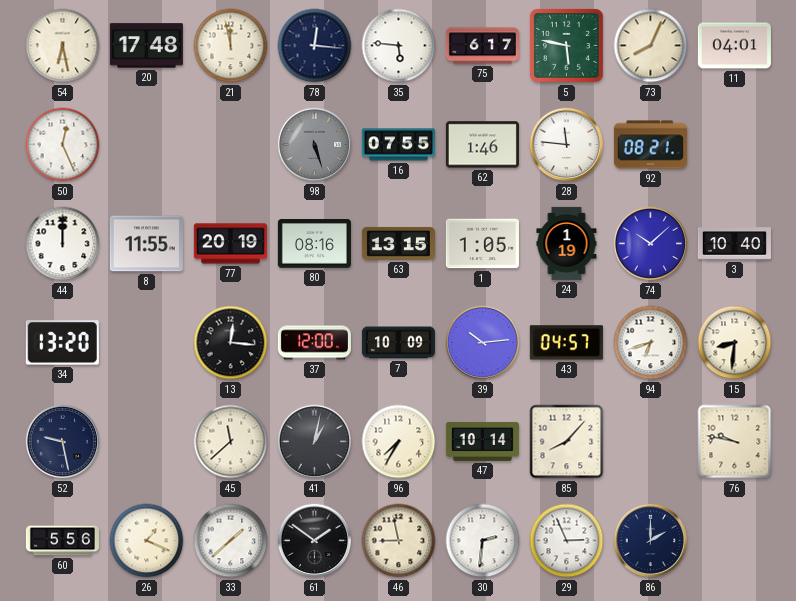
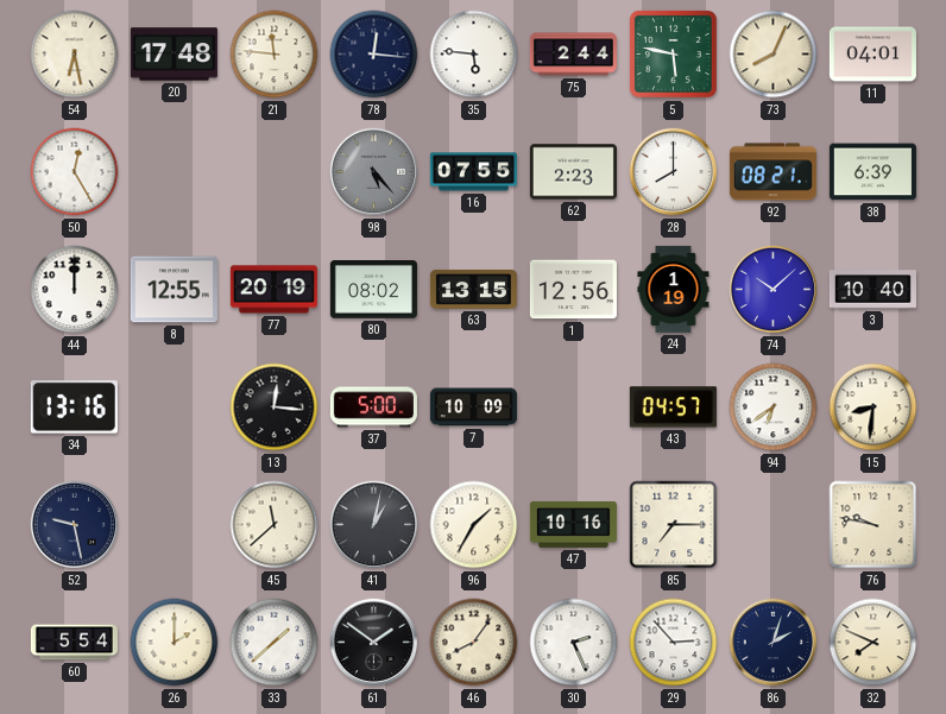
21: 11:58 -> 11:46
75: 6:17 -> 2:44
50: 12:26 -> 12:25
98: 5:27 -> 5:23
62: 1:46 -> 2:23
28: 11:46 -> 8:00
38: none -> 6:39
8: 11:55 -> 12:55
80: 08:16 -> 08:02
1: 1:05 -> 12:56
34: 13:20 -> 13:16
37: 12:00 -> 5:00
39: 10:14 -> none
94: 6:42 -> 6:39
96: 7:35 -> 1:35
47: 10:14 -> 10:16
85: 8:07 -> 7:15
60: 5:56 -> 5:54
26: 1:19 -> 2:00
46: 8:58 -> 8:06
30: 2:31 -> 2:26
29: 2:56 -> 2:53
86: 2:00 -> 2:03
32: none -> 7:49
